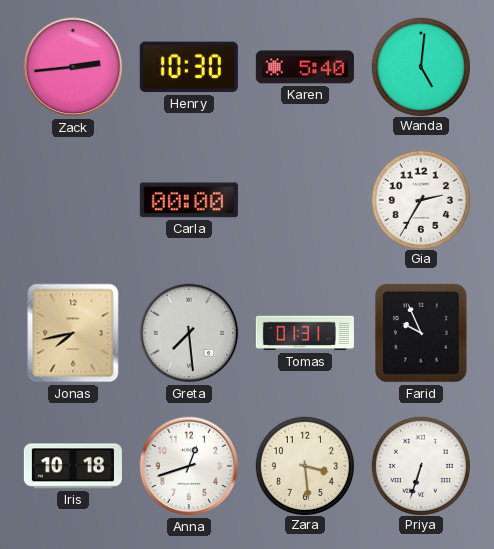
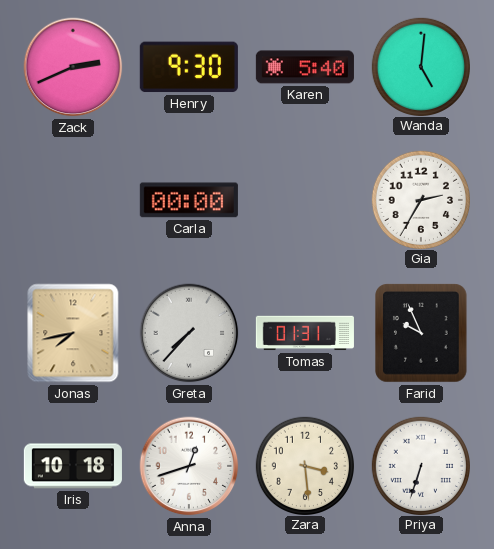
Zack: 2:44 -> 2:41
Henry: 10:30 -> 9:30
Greta: 7:29 -> 7:37
